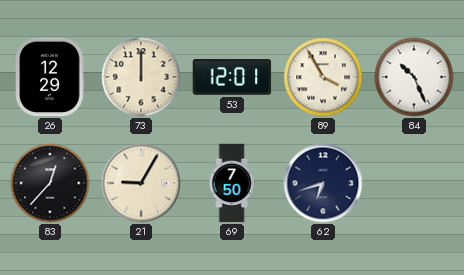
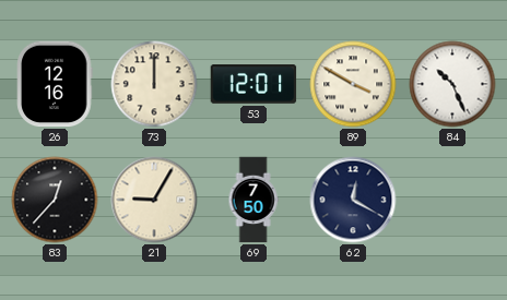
26: 12:29 -> 12:16
89: 3:55 -> 3:50
62: 6:42 -> 12:20
